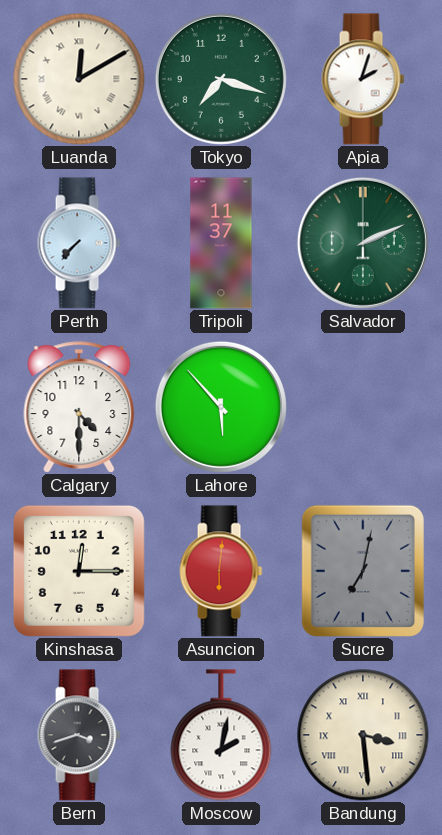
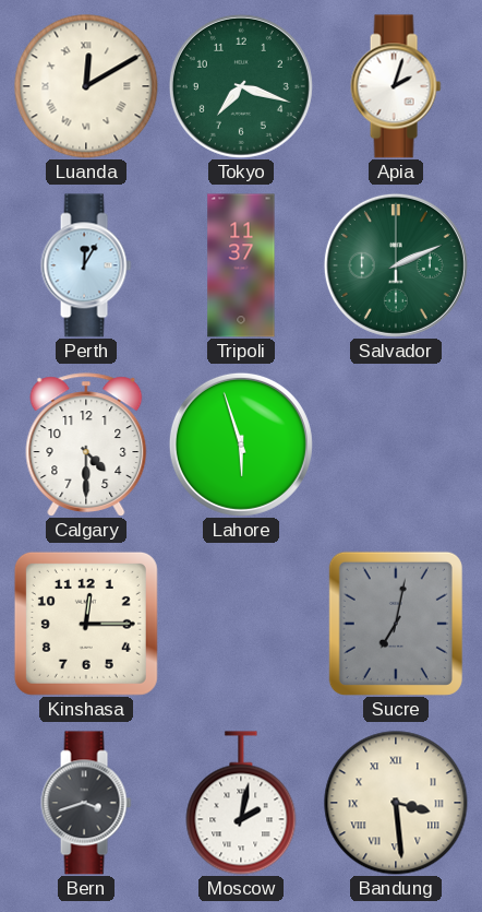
Perth: 7:37 -> 12:05
Lahore: 5:53 -> 5:57
Asuncion: 6:01 -> none
